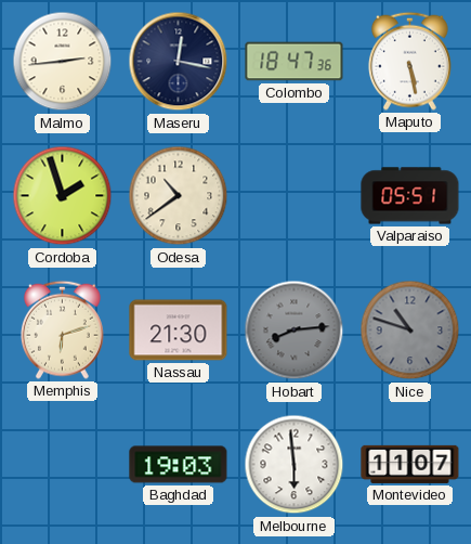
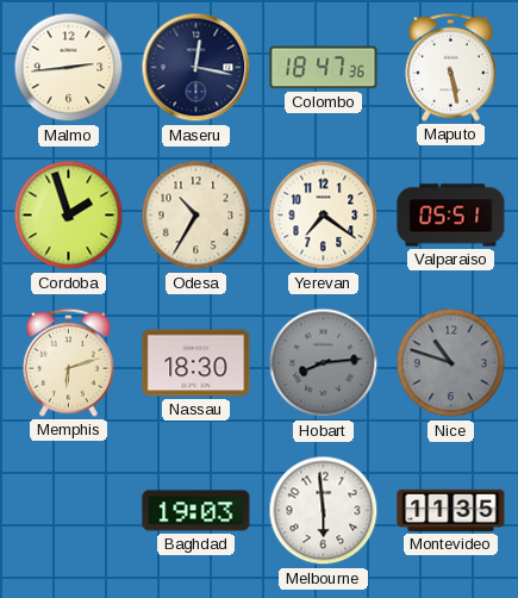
Odesa: 10:39 -> 10:35
Yerevan: none -> 7:21
Nassau: 21:30 -> 18:30
Montevideo: 11:07 -> 11:35
